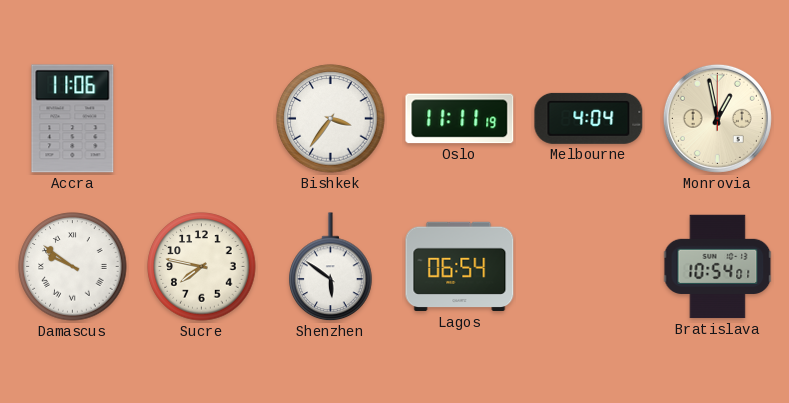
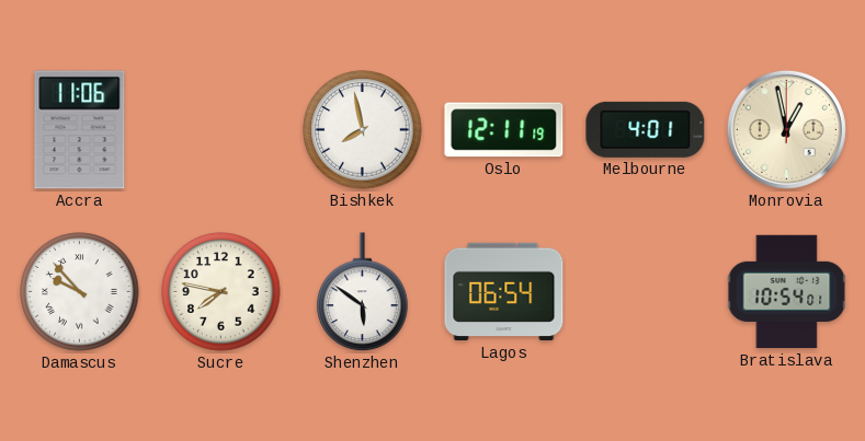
Bishkek: 3:36 -> 7:58
Oslo: 11:11 -> 12:11
Melbourne: 4:04 -> 4:01
Damascus: 9:51 -> 9:53
